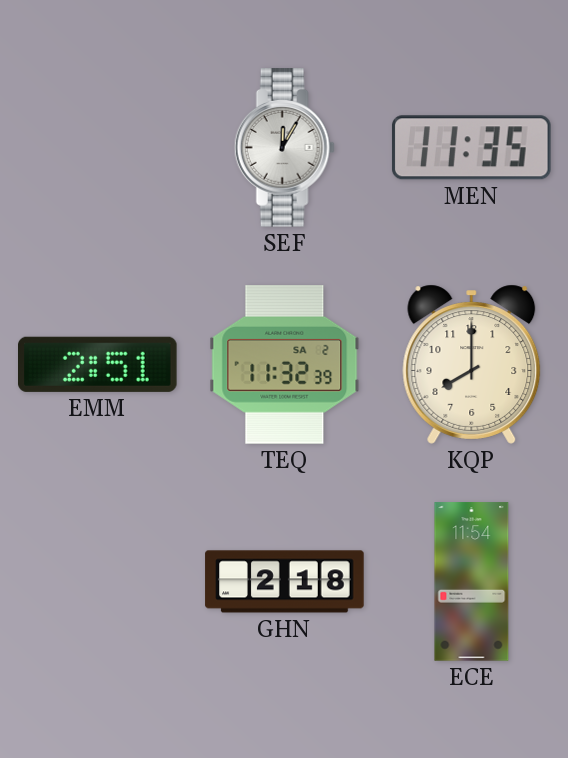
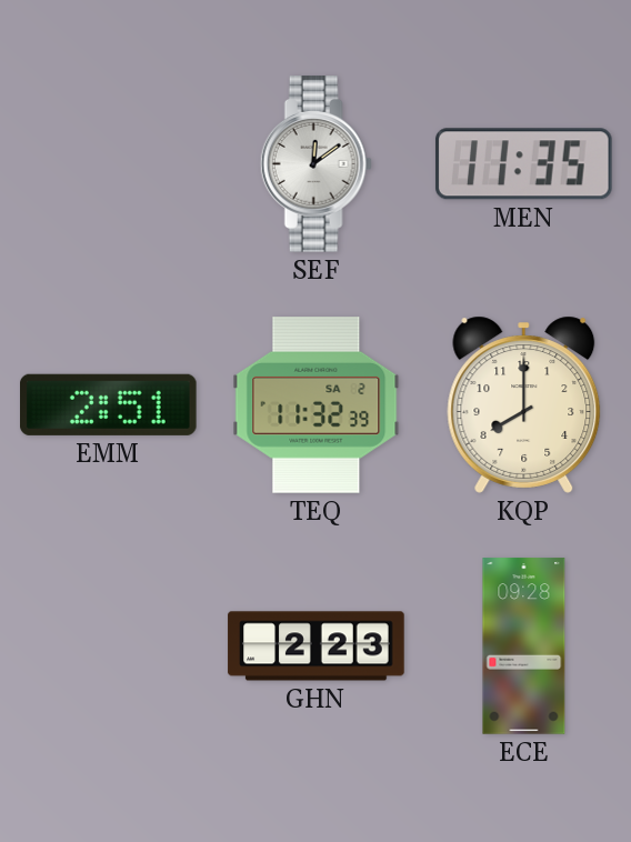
SEF: 12:05 -> 12:09
GHN: 2:18 -> 2:23
ECE: 11:54 -> 09:28
